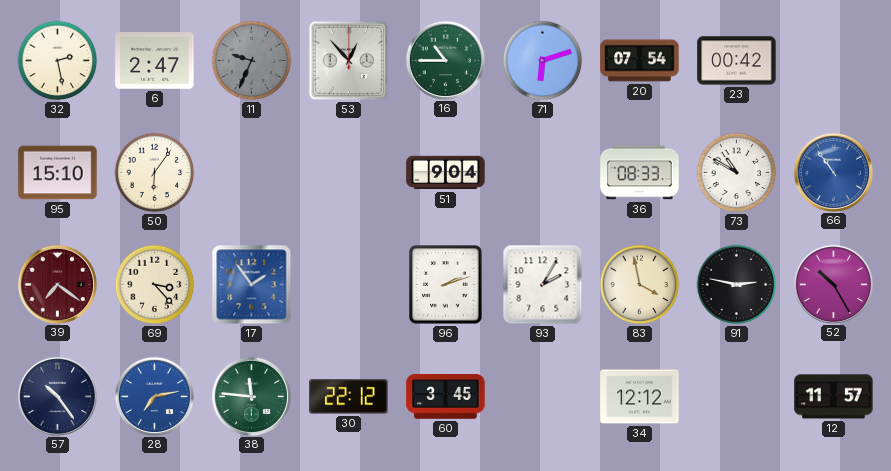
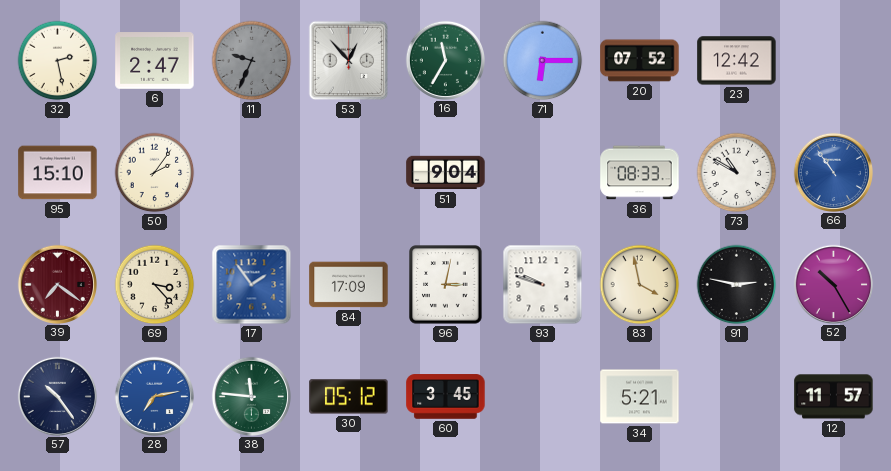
16: 10:45 -> 11:35
71: 6:12 -> 6:15
20: 07:54 -> 07:52
23: 00:42 -> 12:42
50: 6:06 -> 2:06
84: none -> 17:09
96: 2:12 -> 3:02
93: 2:05 -> 9:48
30: 22:12 -> 05:12
34: 12:12 -> 5:21
